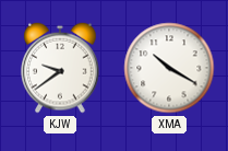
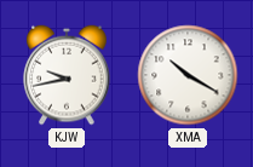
KJW: 9:39 -> 9:43
